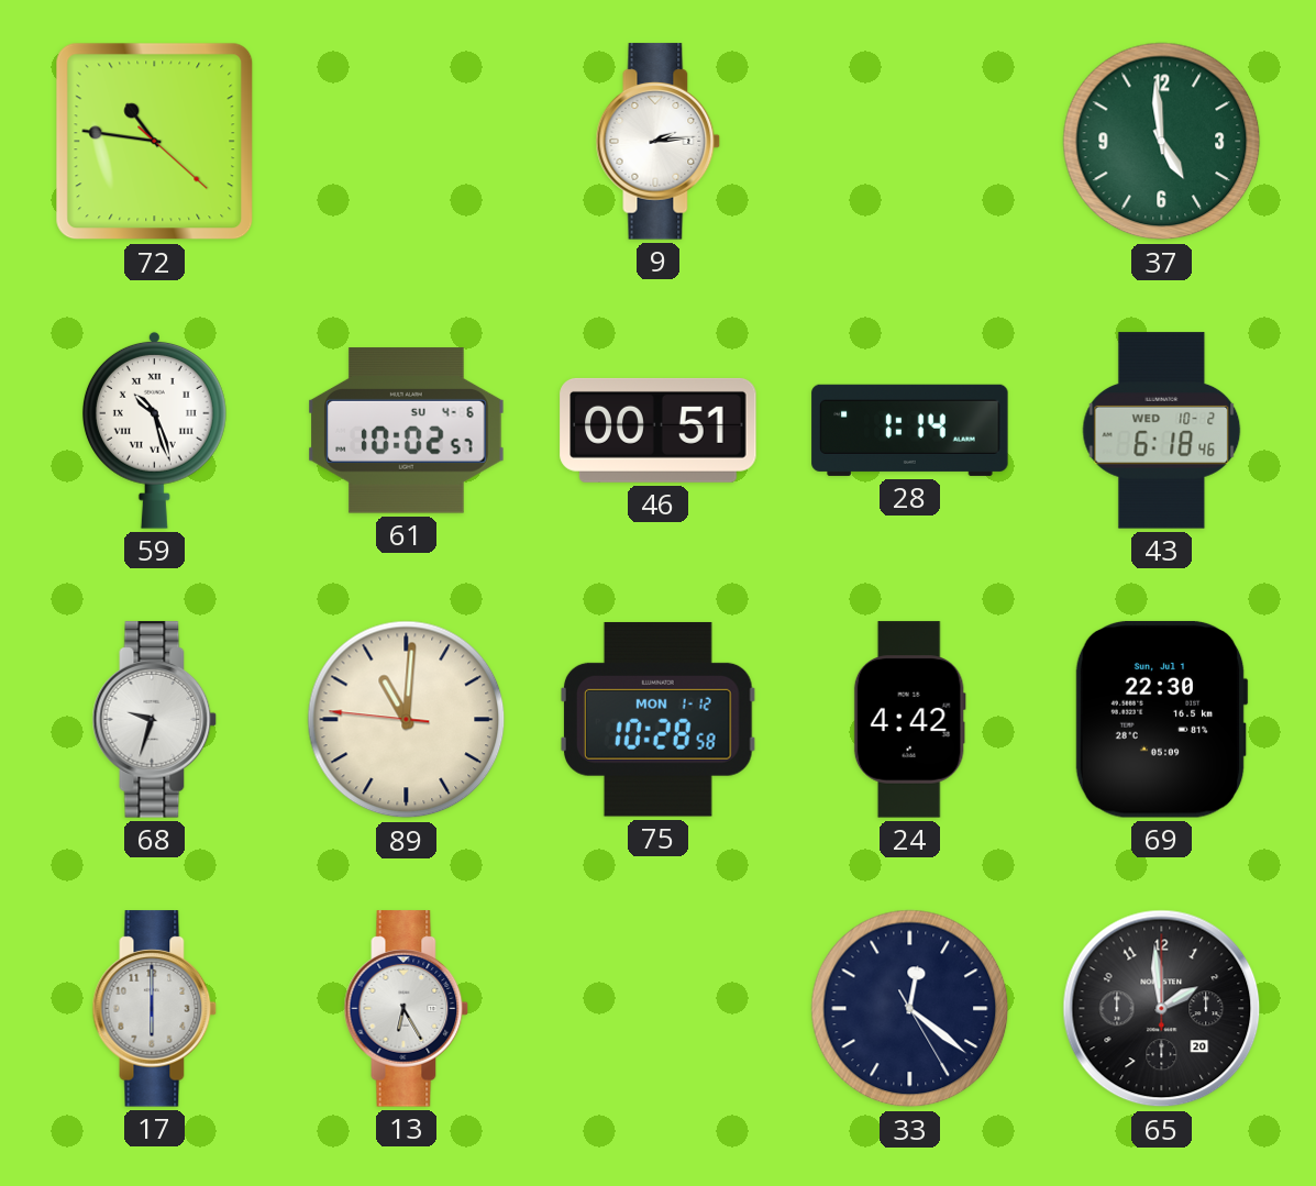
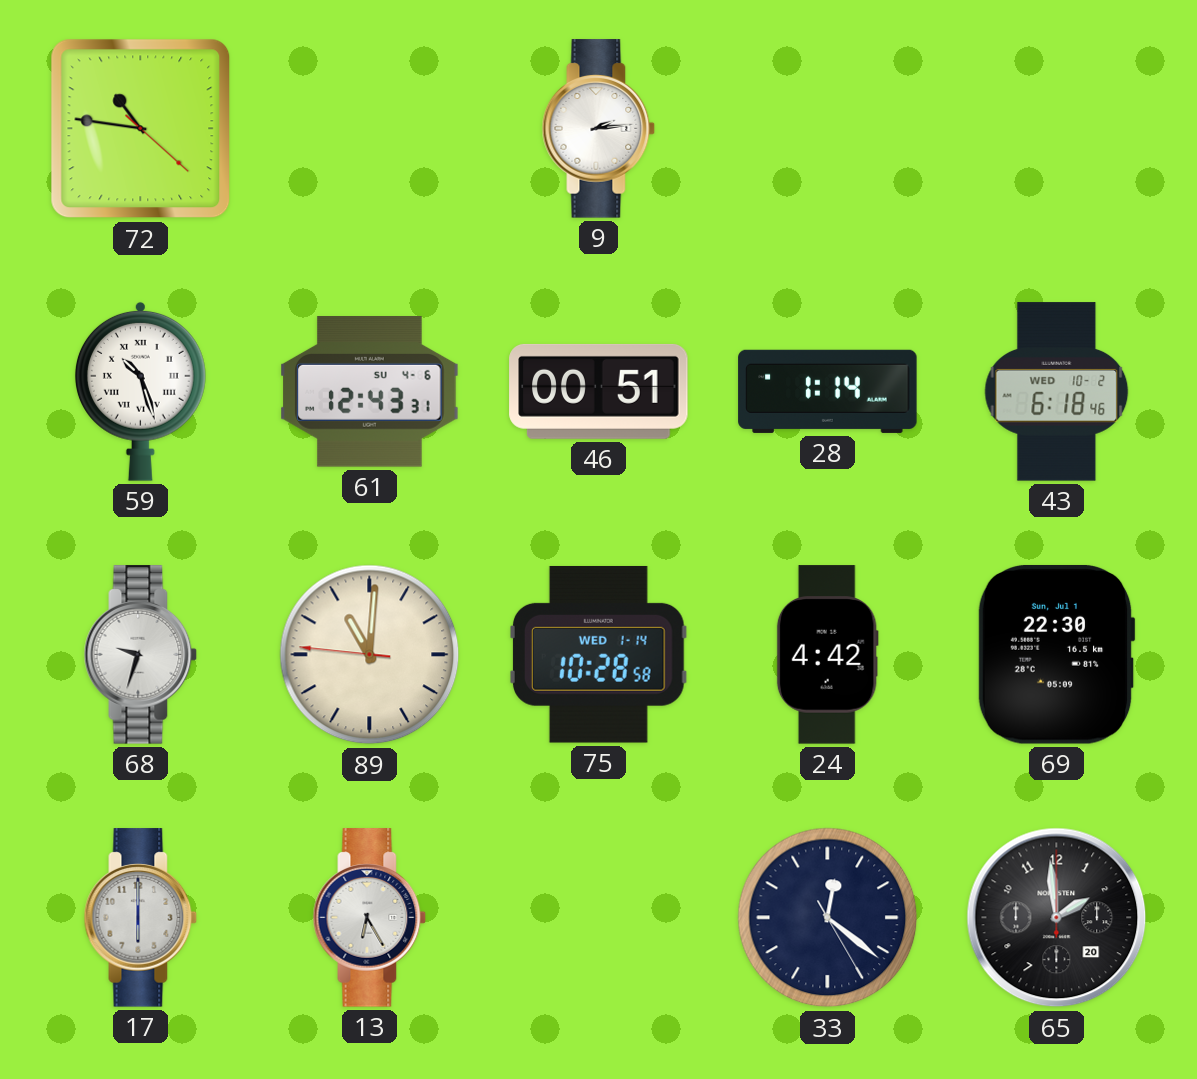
37: 4:59 -> none
61: 10:02 -> 12:43
75 date: MON 1-12 -> WED 1-14
